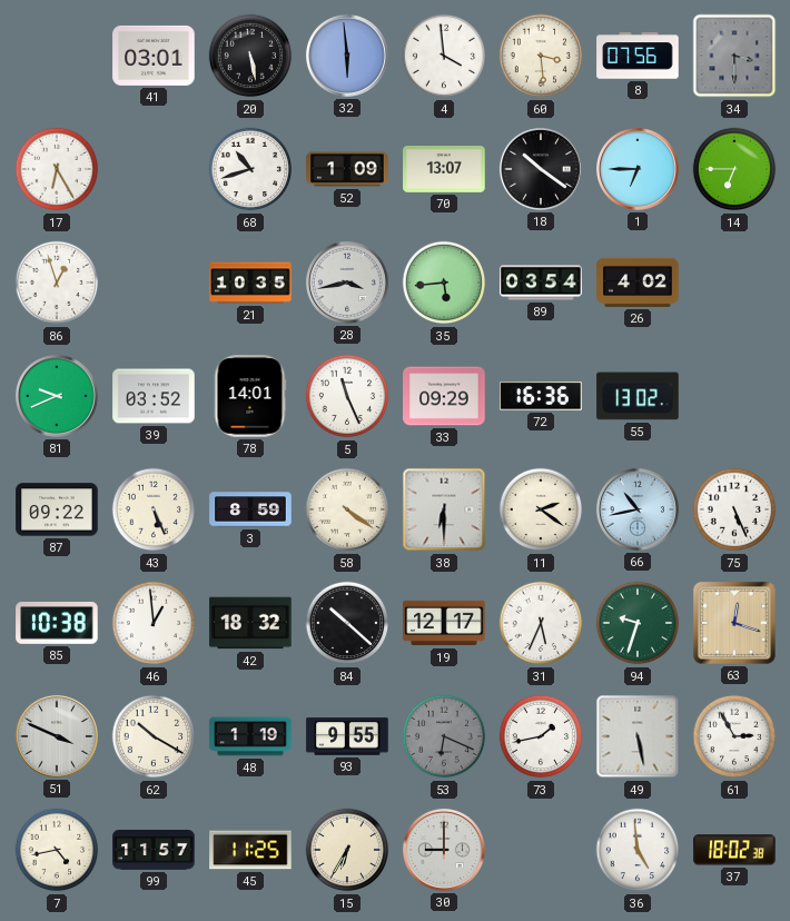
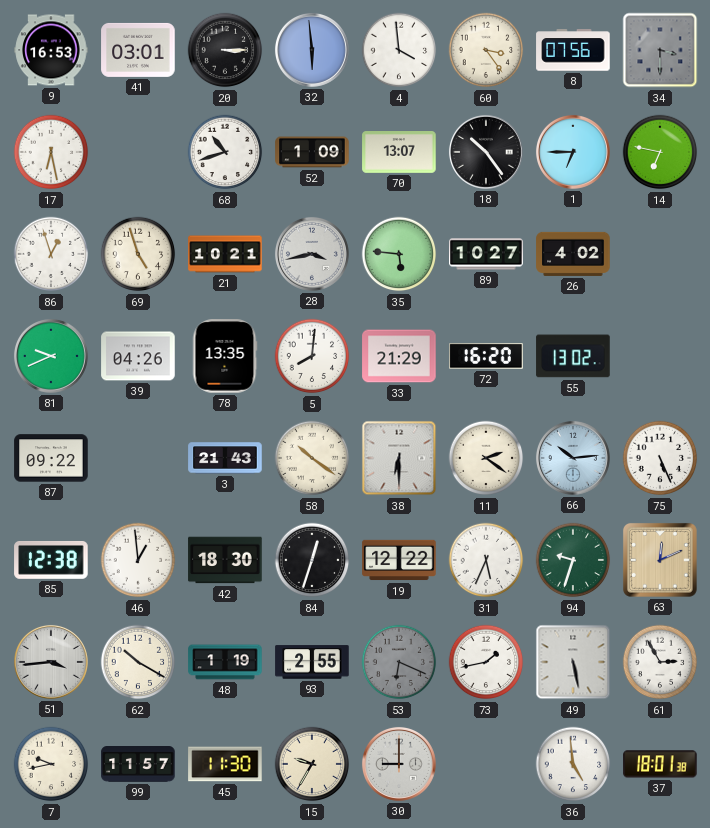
9: none -> 16:53
20: 5:28 -> 3:15
60: 3:29 -> 3:24
17: 6:25 -> 6:28
18: 10:21 -> 10:24
14: 6:45 -> 6:47
69: none -> 4:57
21: 10:35 -> 10:21
35: 5:44 -> 5:46
89: 03:54 -> 10:27
39: 03:52 -> 04:26
78: 14:01 -> 13:35
5: 11:26 -> 8:01
33: 09:29 -> 21:29
72: 16:36 -> 16:20
43: 5:26 -> none
3: 8:59 -> 21:43
58: 4:21 -> 10:21
66: 10:43 -> 10:14
85: 10:38 -> 12:38
42: 18:32 -> 18:30
84: 10:22 -> 12:33
19: 12:17 -> 12:22
63: 12:18 -> 12:11
51: 3:49 -> 3:44
93: 9:55 -> 2:55
7: 4:43 -> 9:43
45: 11:25 -> 11:30
15: 6:35 -> 9:35
37: 18:02 -> 18:01
